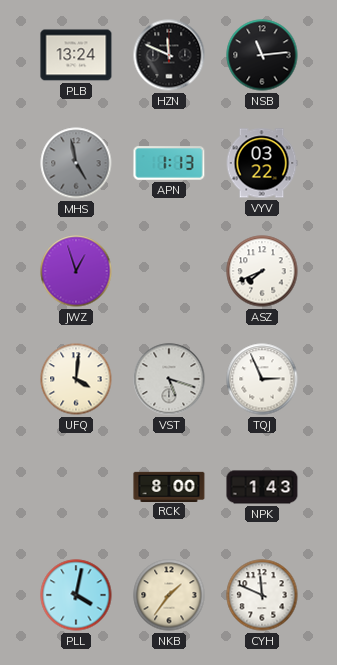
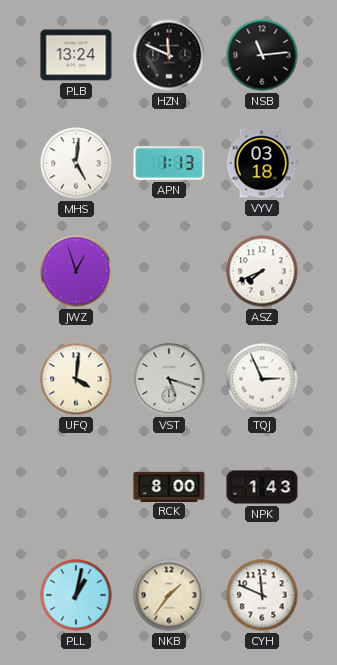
MHS: 4:58 -> 5:01
MHS dial: grey -> white
VYV: 03:22 -> 03:18
PLL: 4:02 -> 1:02
